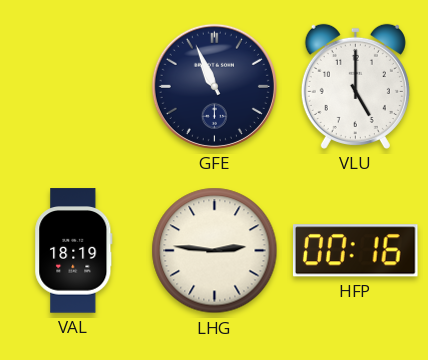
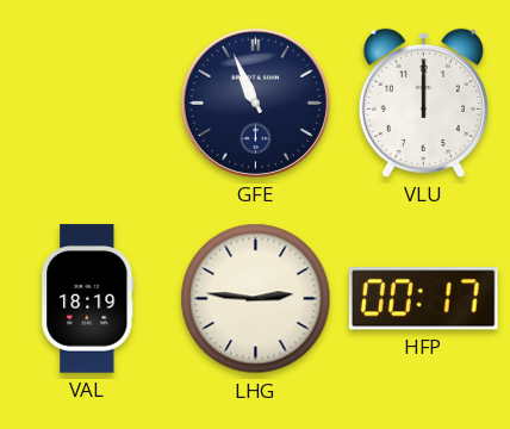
VLU: 5:00 -> 12:00
HFP: 00:16 -> 00:17
